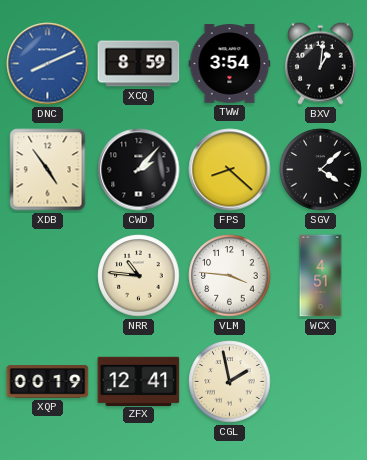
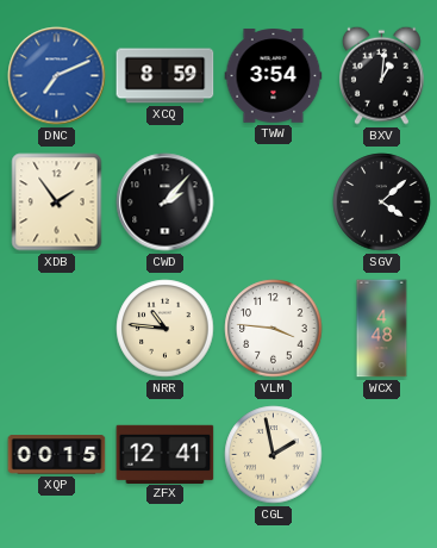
DNC: 8:11 -> 7:11
XDB: 4:54 -> 1:54
FPS: 8:22 -> none
WCX: 4:51 -> 4:48
XQP: 00:19 -> 00:15
